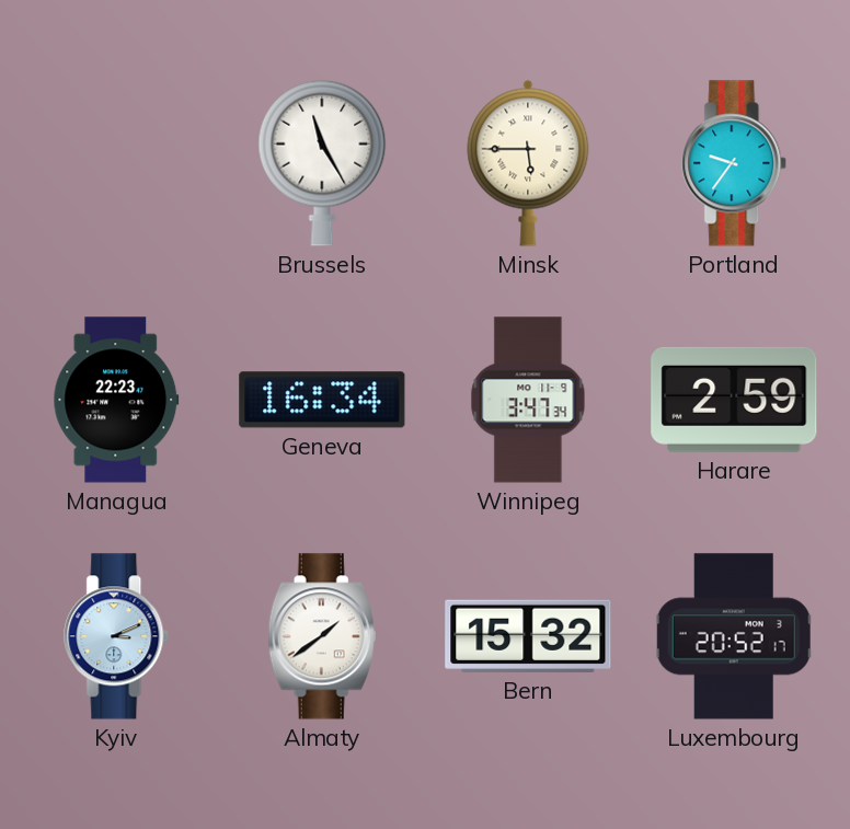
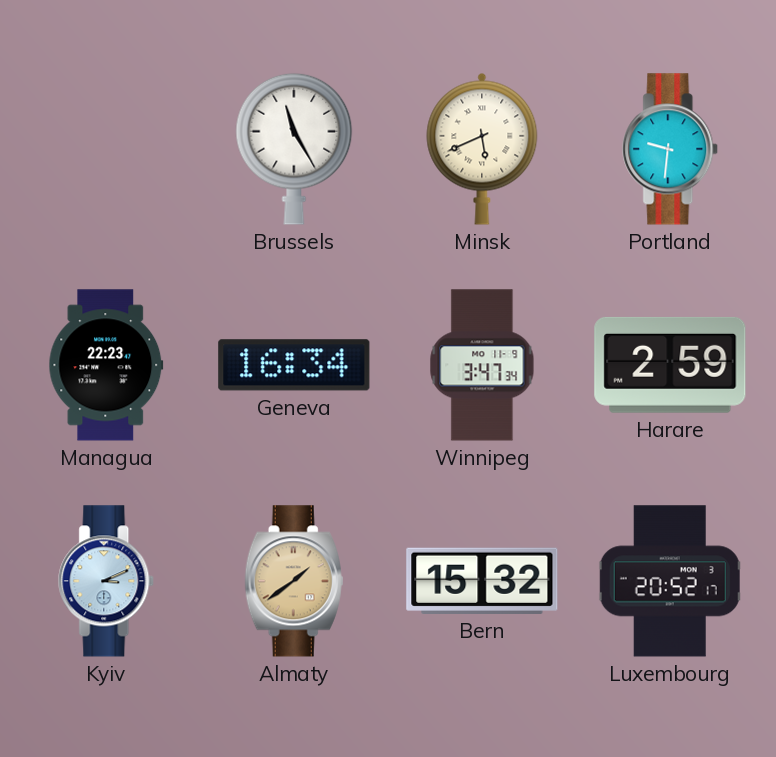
Minsk: 5:45 -> 5:41
Portland: 9:36 -> 9:31
Almaty dial: white -> champagne
